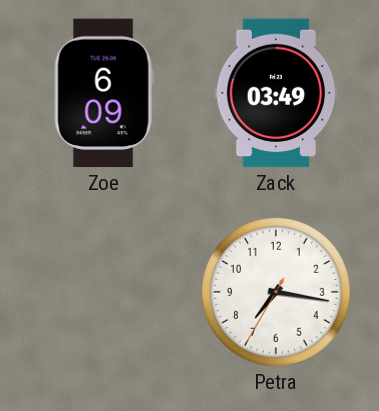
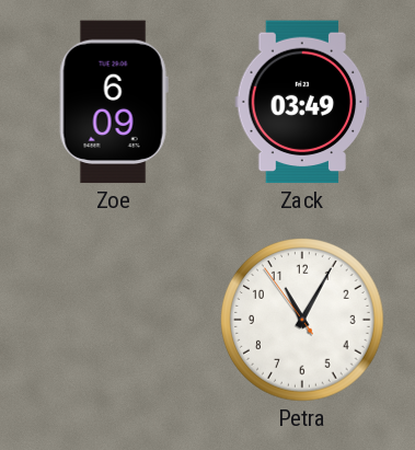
Petra: 7:16 -> 11:04
